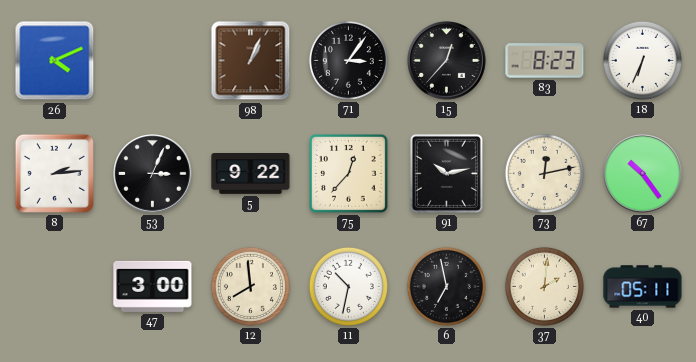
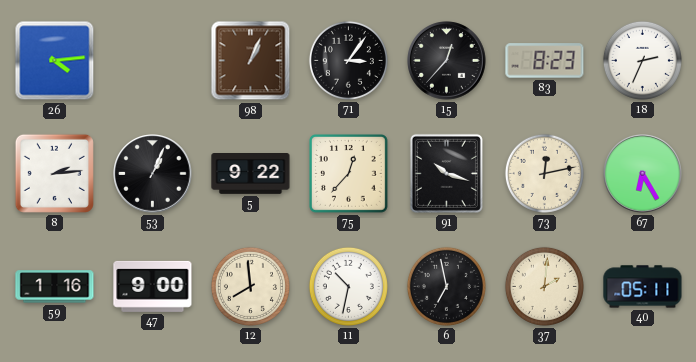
26: 4:11 -> 4:14
18: 6:34 -> 2:34
53: 3:04 -> 1:04
91: 10:13 -> 10:18
67: 10:24 -> 6:25
59: none -> 1:16
47: 3:00 -> 9:00
